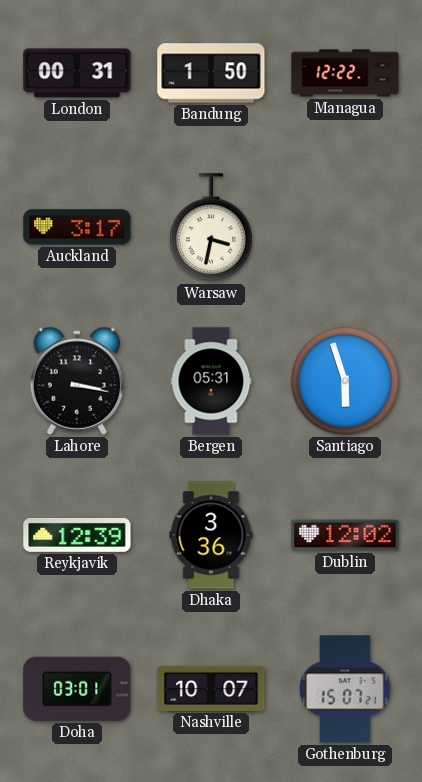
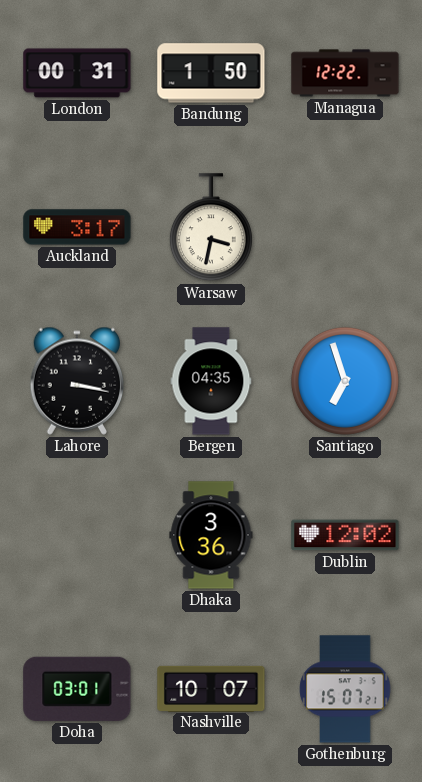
Bergen: 05:31 -> 04:35
Santiago: 5:57 -> 6:57
Reykjavik: 12:39 -> none
